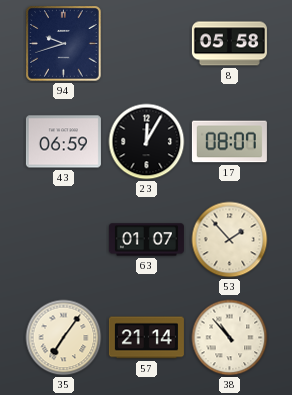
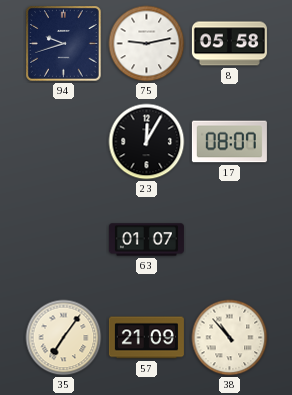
75: none -> 9:13
43: 06:59 -> none
53: 1:53 -> none
57: 21:14 -> 21:09
